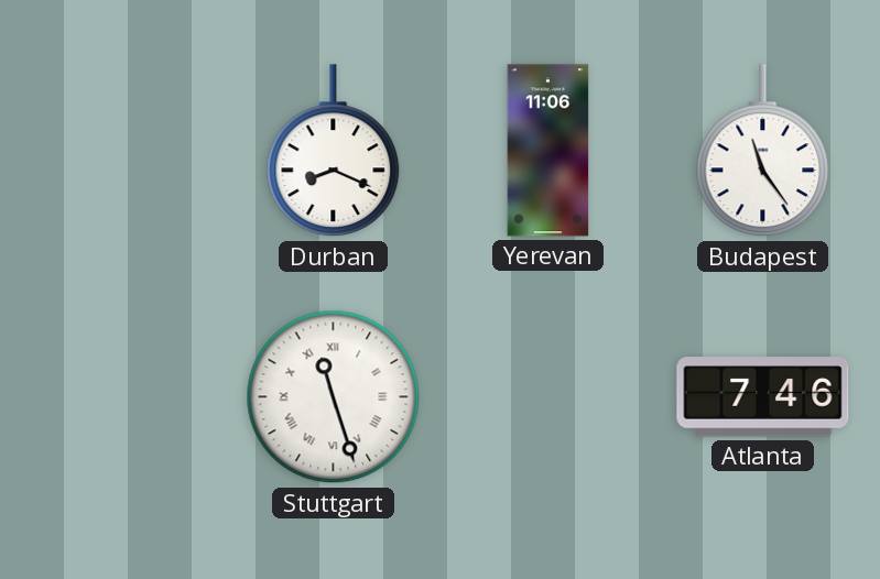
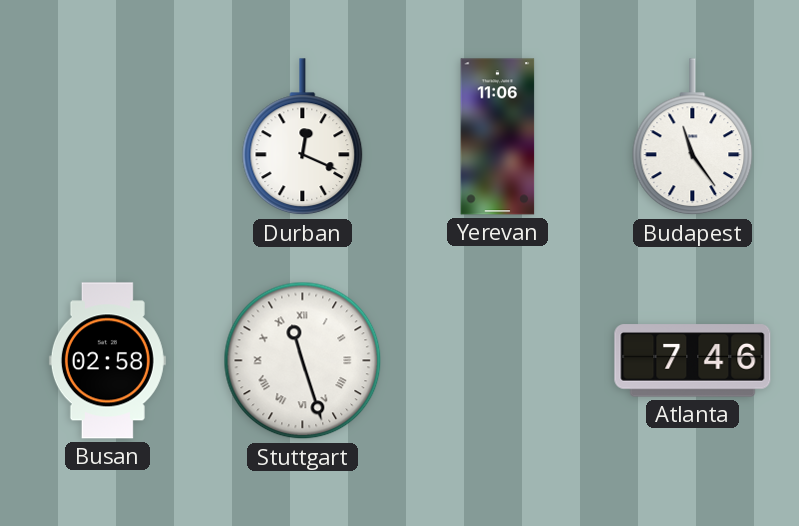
Durban: 8:19 -> 12:19
Busan: none -> 02:58
